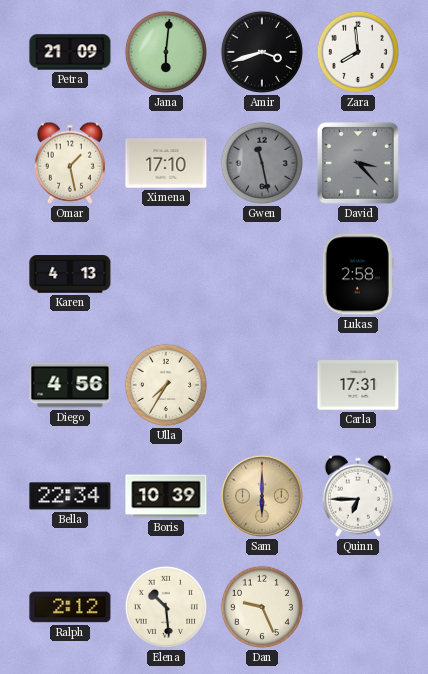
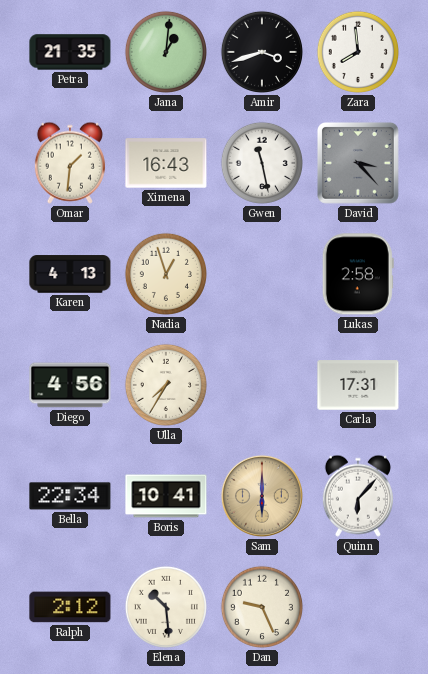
Petra: 21:09 -> 21:35
Jana: 6:01 -> 1:01
Omar: 1:28 -> 1:31
Ximena: 17:10 -> 16:43
Gwen dial: grey -> white
Nadia: none -> 12:57
Boris: 10:39 -> 10:41
Quinn: 6:45 -> 6:07
